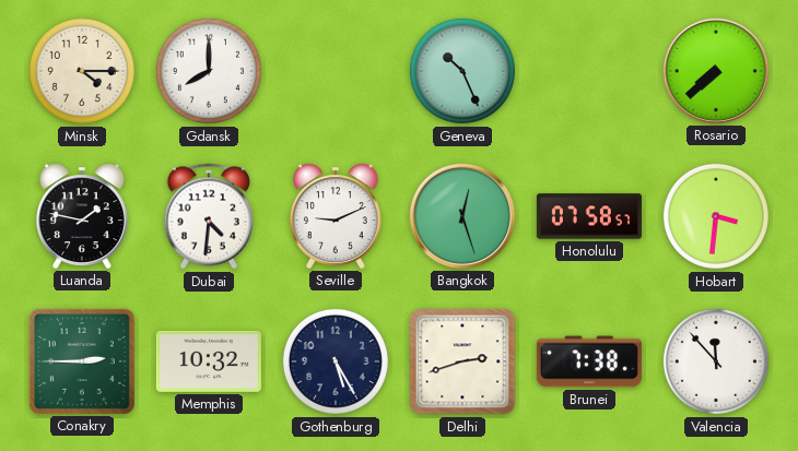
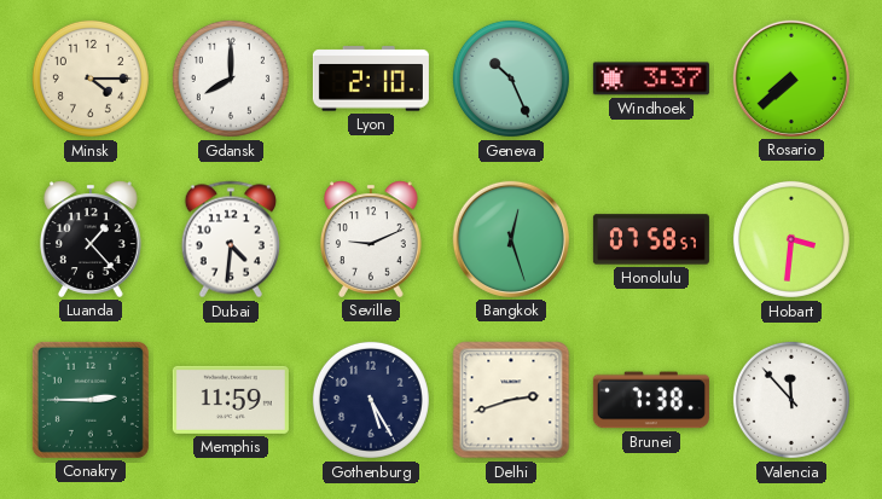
Lyon: none -> 2:10
Windhoek: none -> 3:37
Luanda: 1:47 -> 1:23
Memphis: 10:32 -> 11:59
